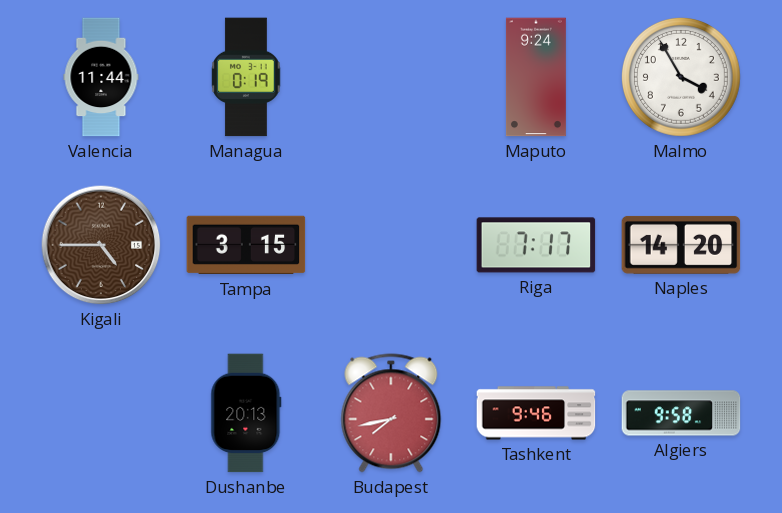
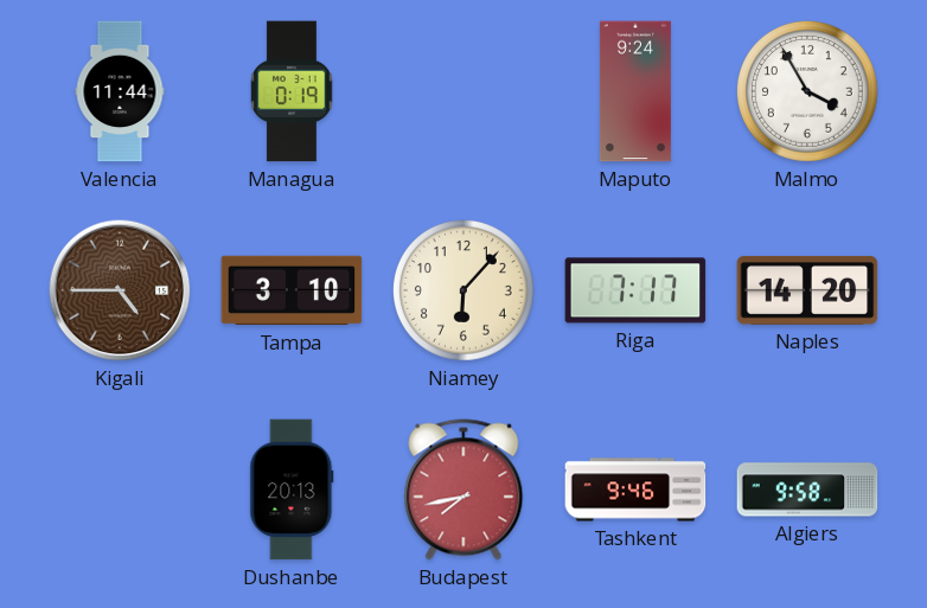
Tampa: 3:15 -> 3:10
Niamey: none -> 6:07
